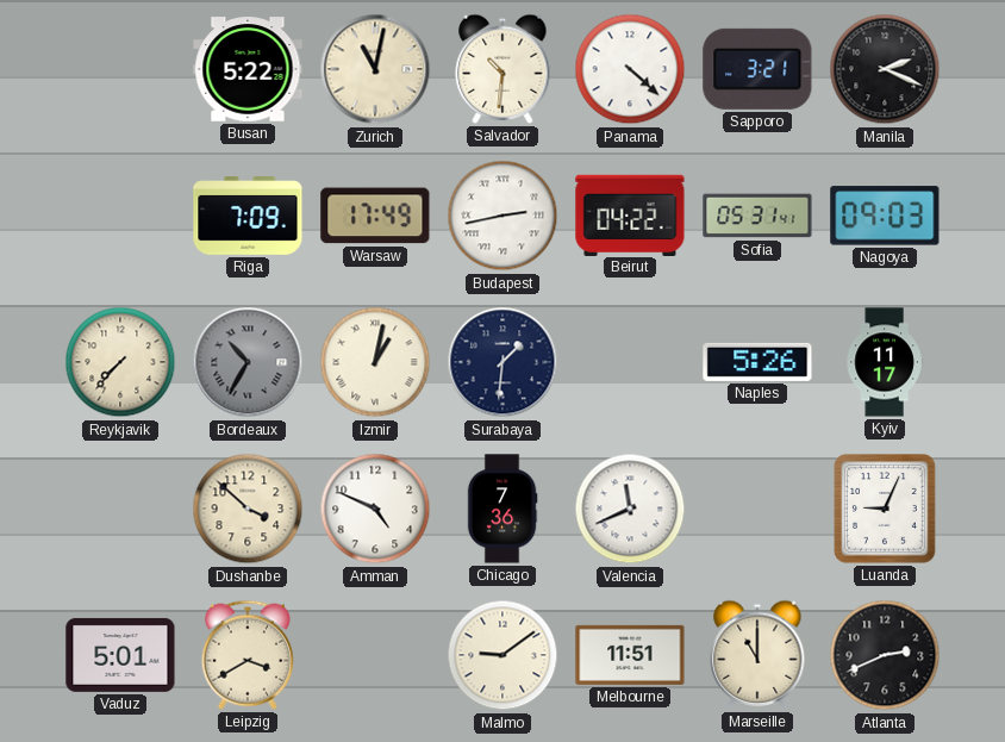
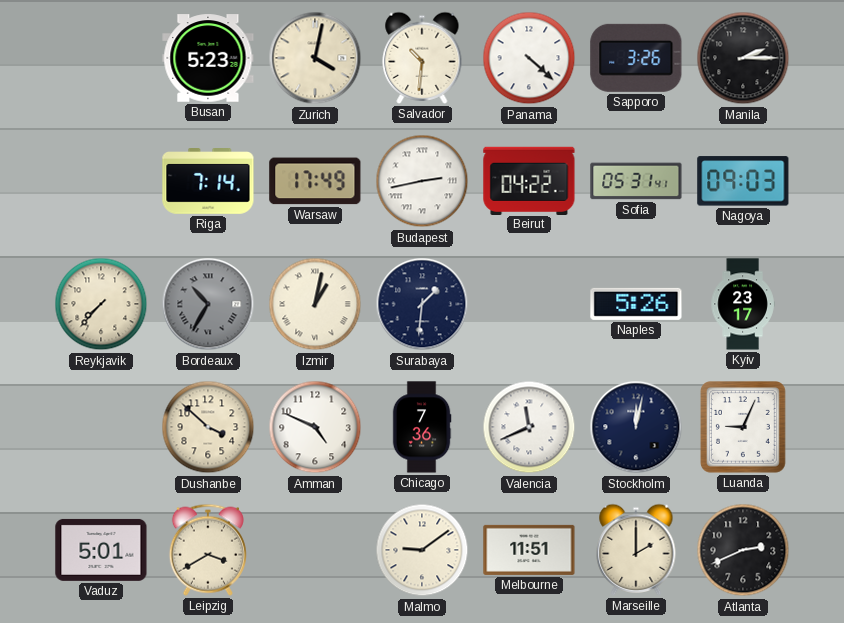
Busan: 5:22 -> 5:23
Zurich: 11:02 -> 4:02
Sapporo: 3:21 -> 3:26
Manila: 2:19 -> 2:15
Riga: 7:09 -> 7:14
Kyiv: 11:17 -> 23:17
Stockholm: none -> 12:02
Marseille: 11:00 -> 2:00
